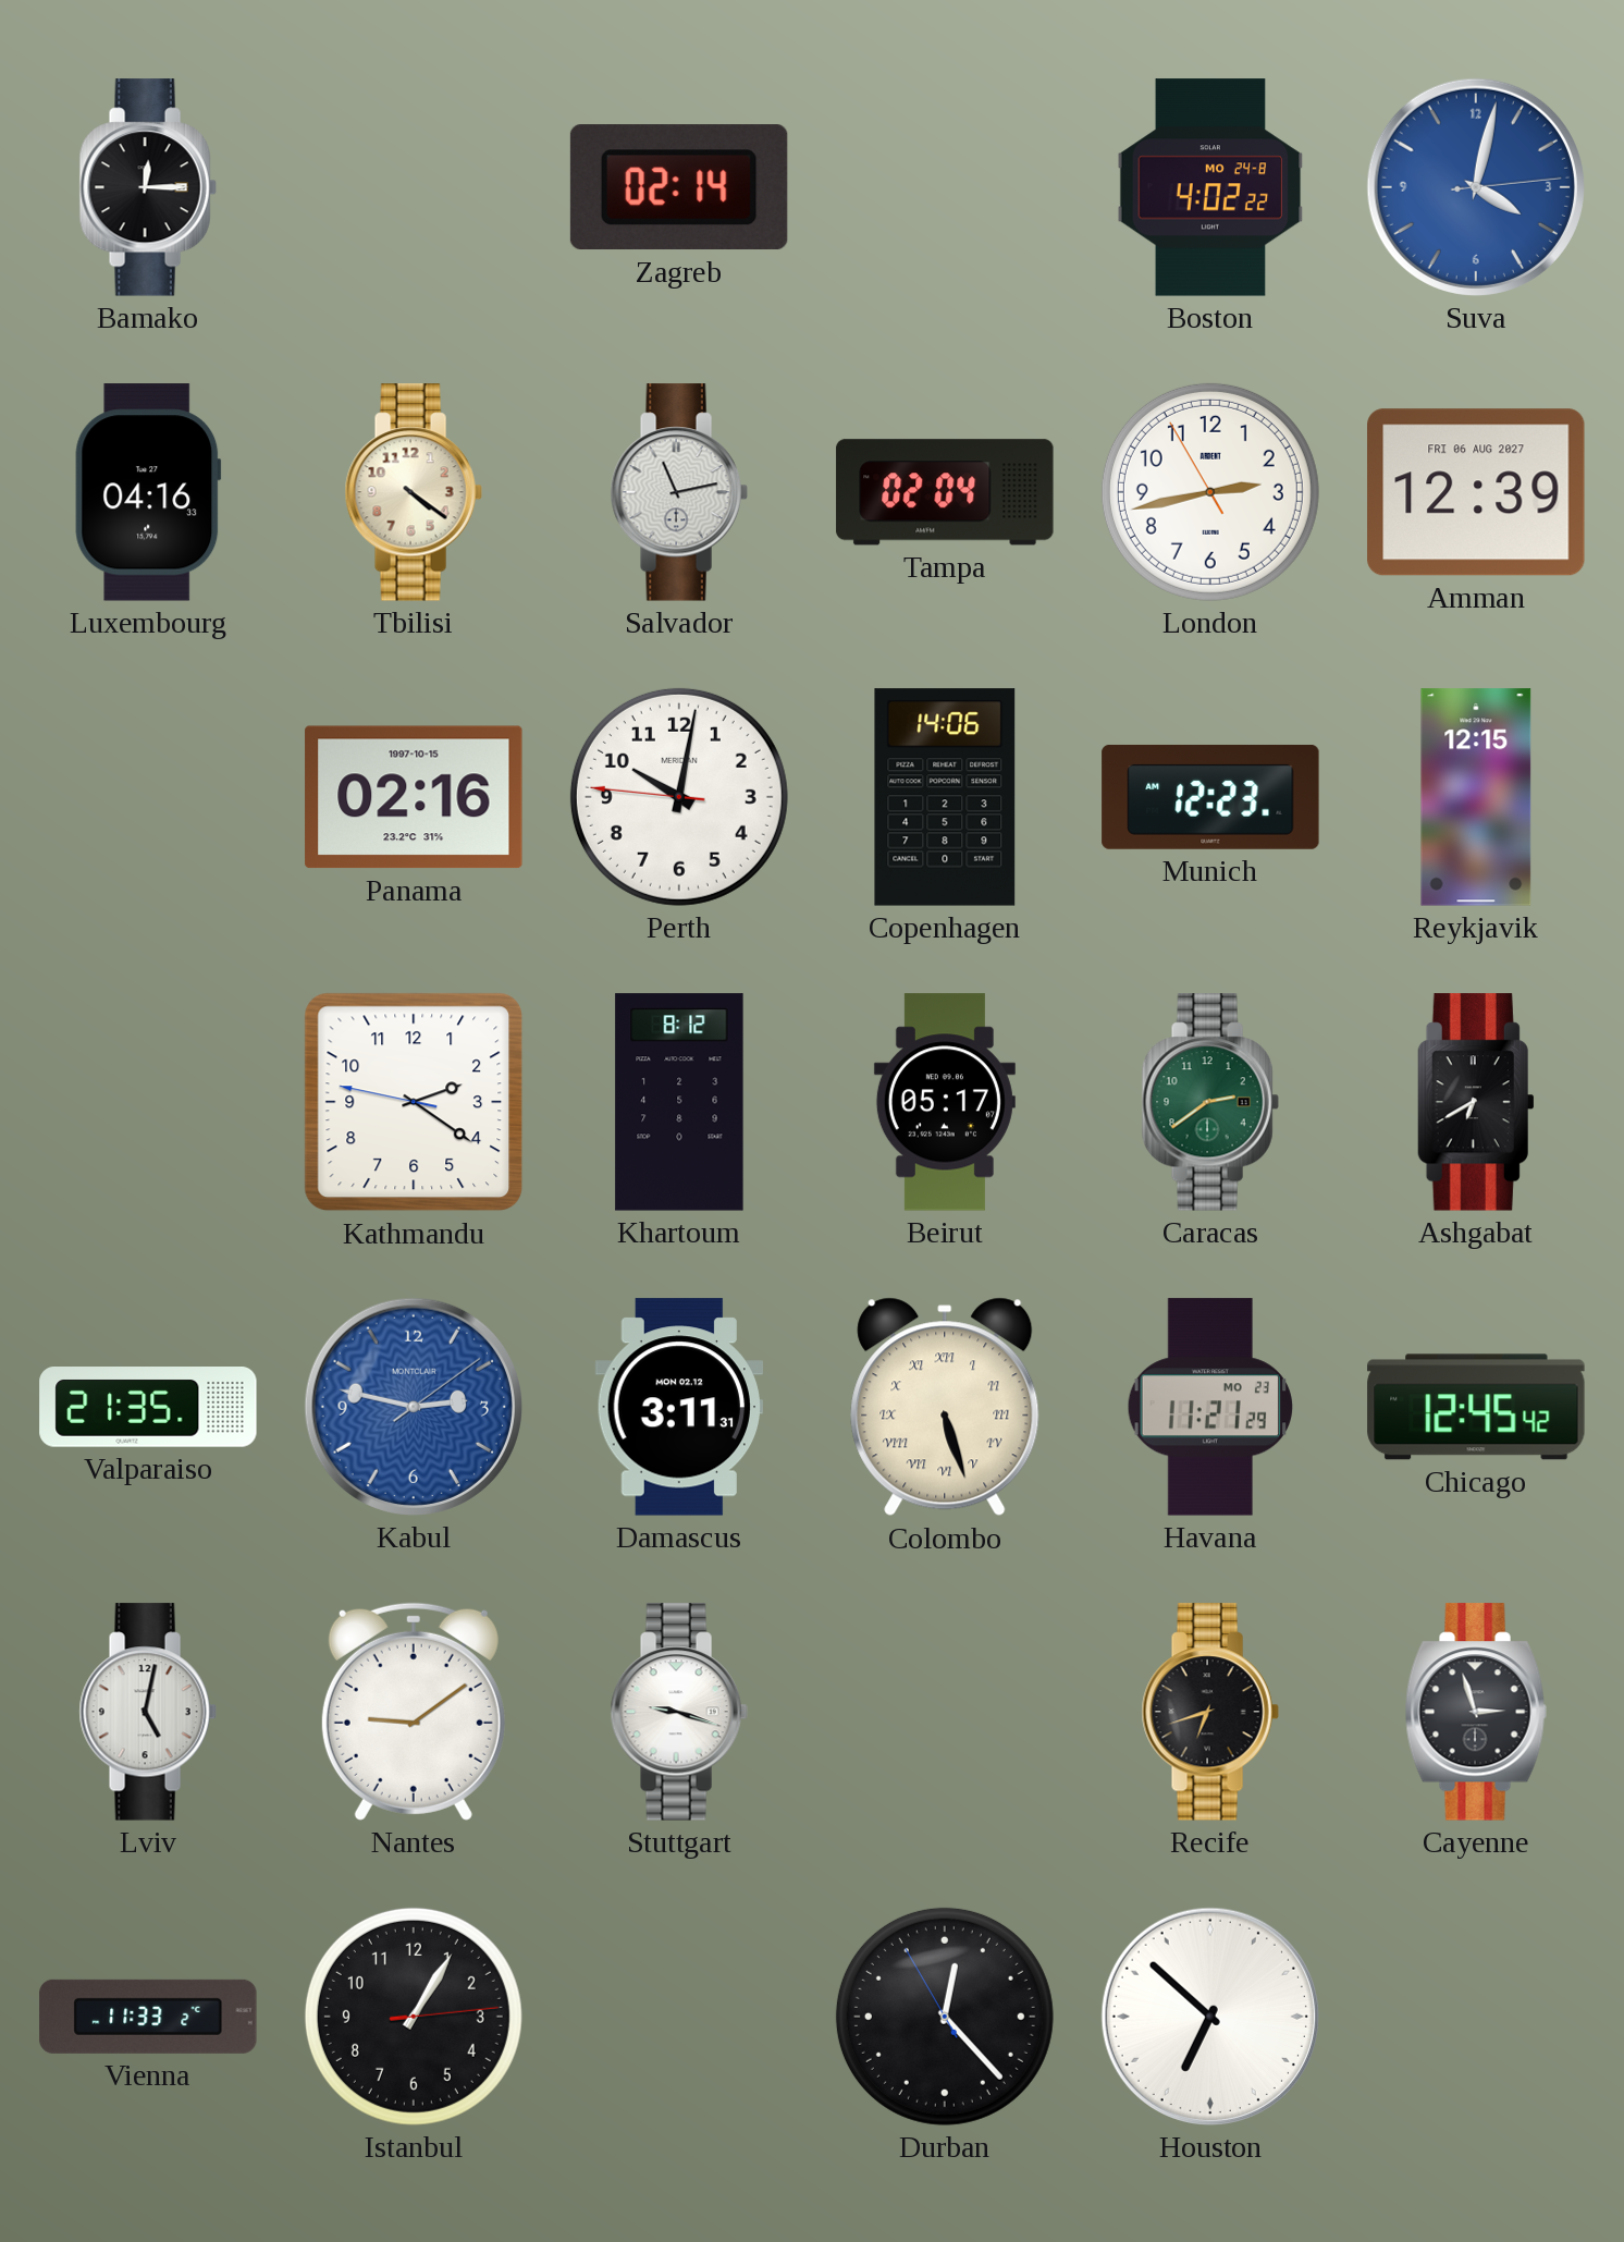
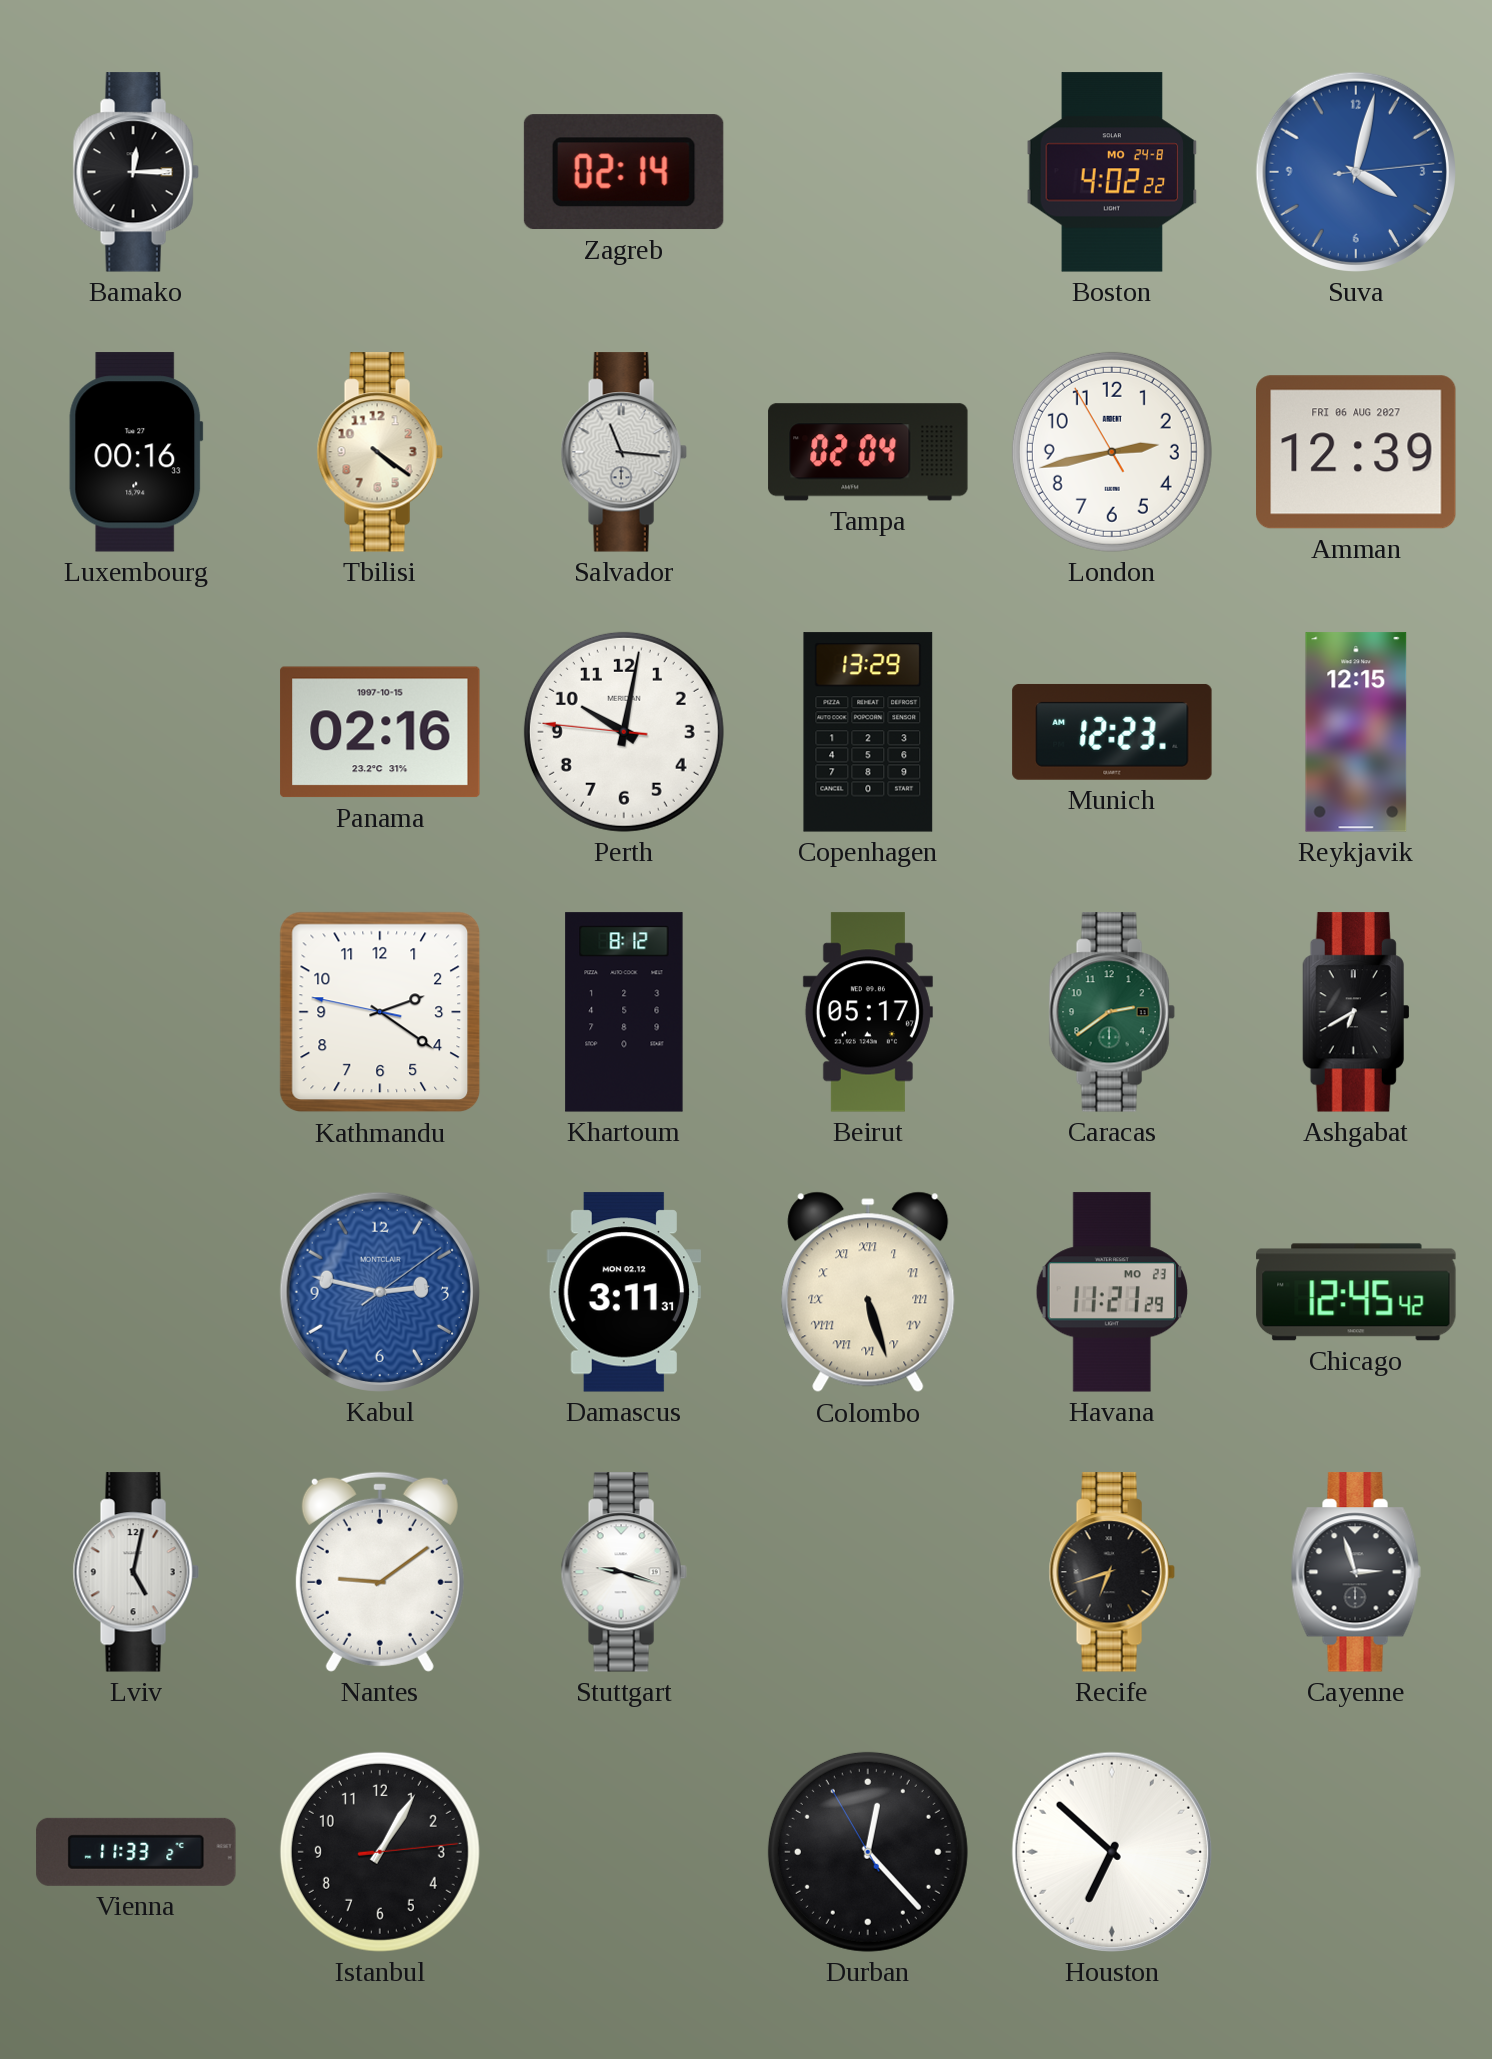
Luxembourg: 04:16 -> 00:16
Salvador: 11:13 -> 11:16
Copenhagen: 14:06 -> 13:29
Valparaiso: 21:35 -> none
